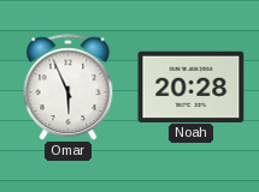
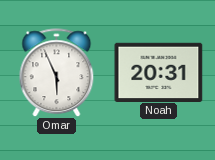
Noah: 20:28 -> 20:31
